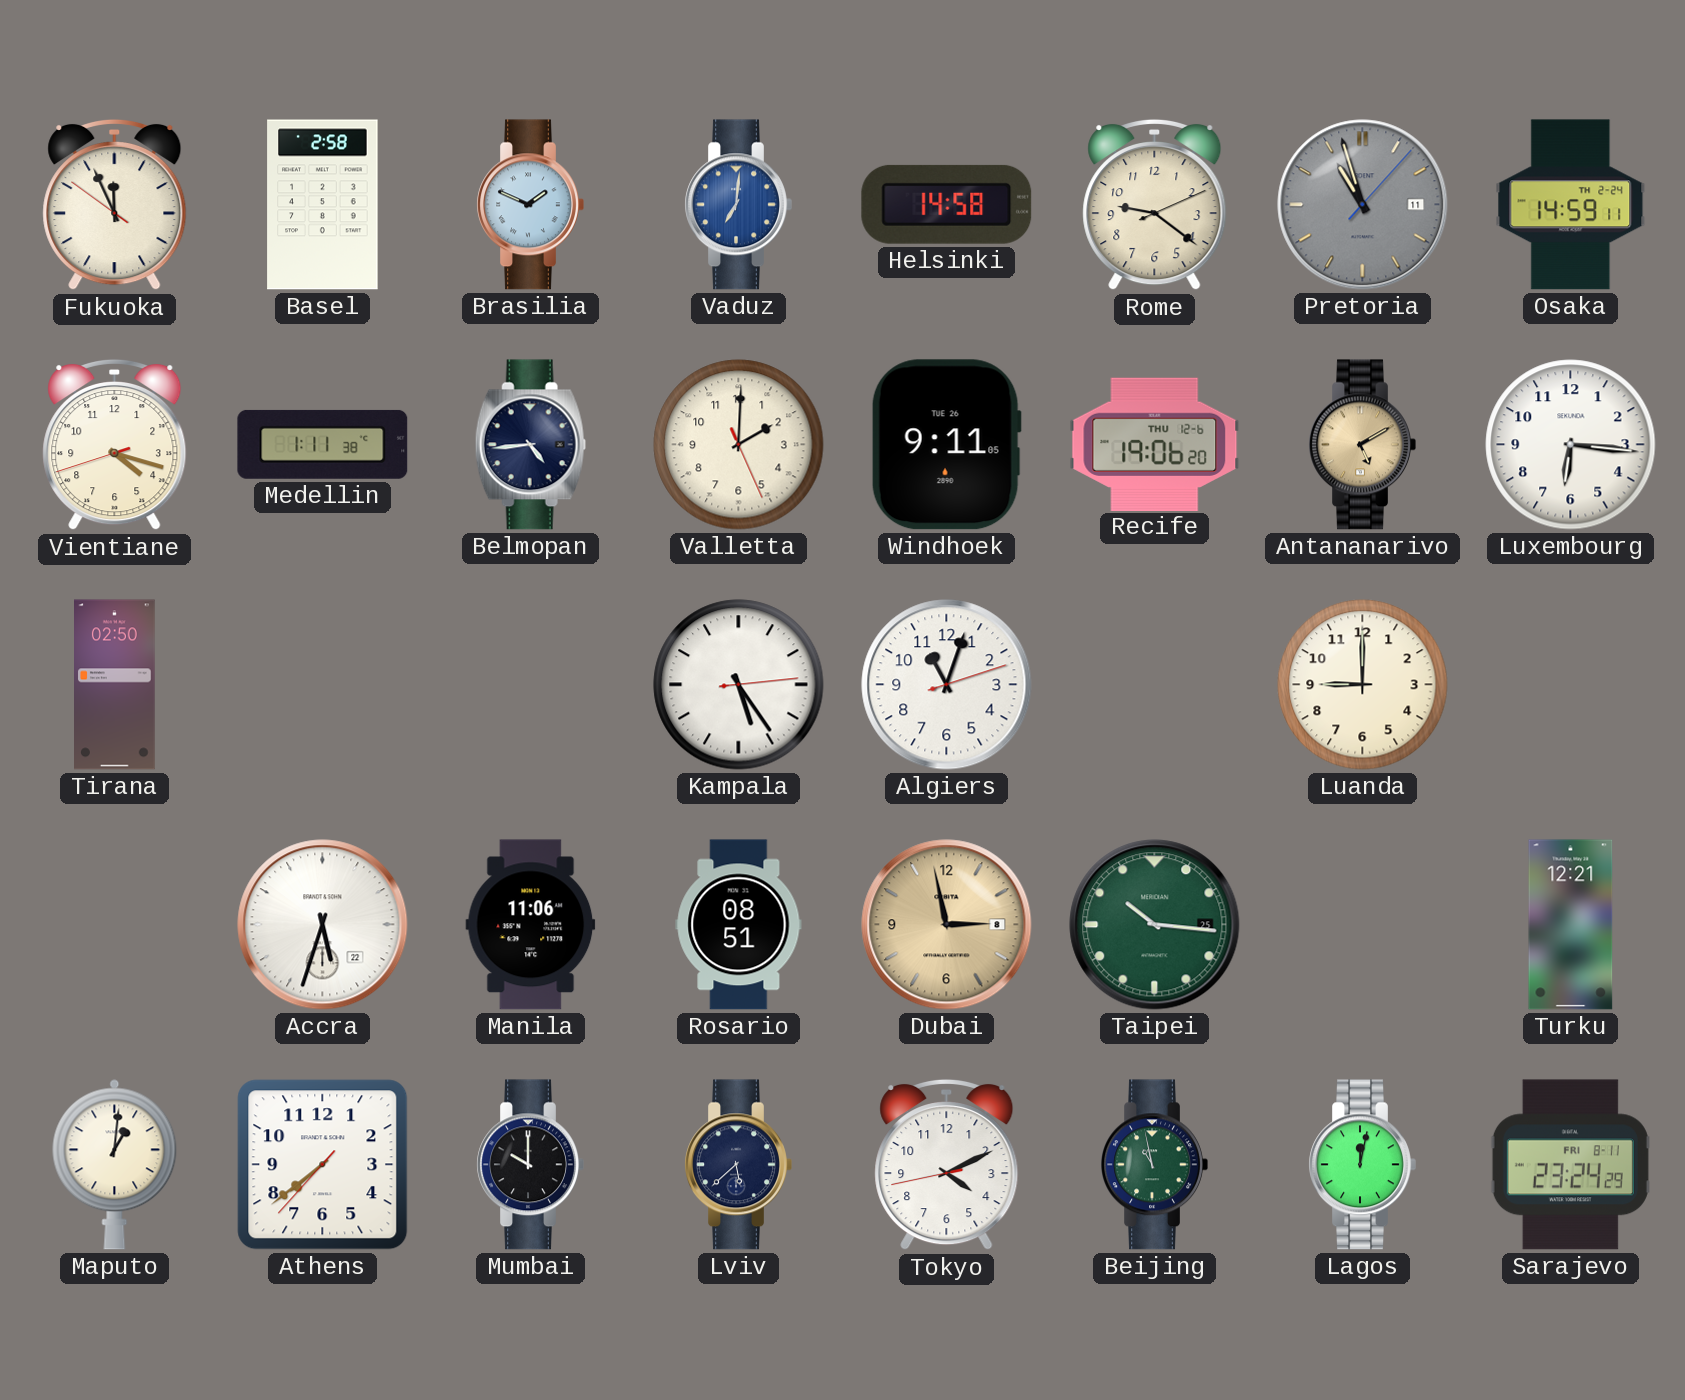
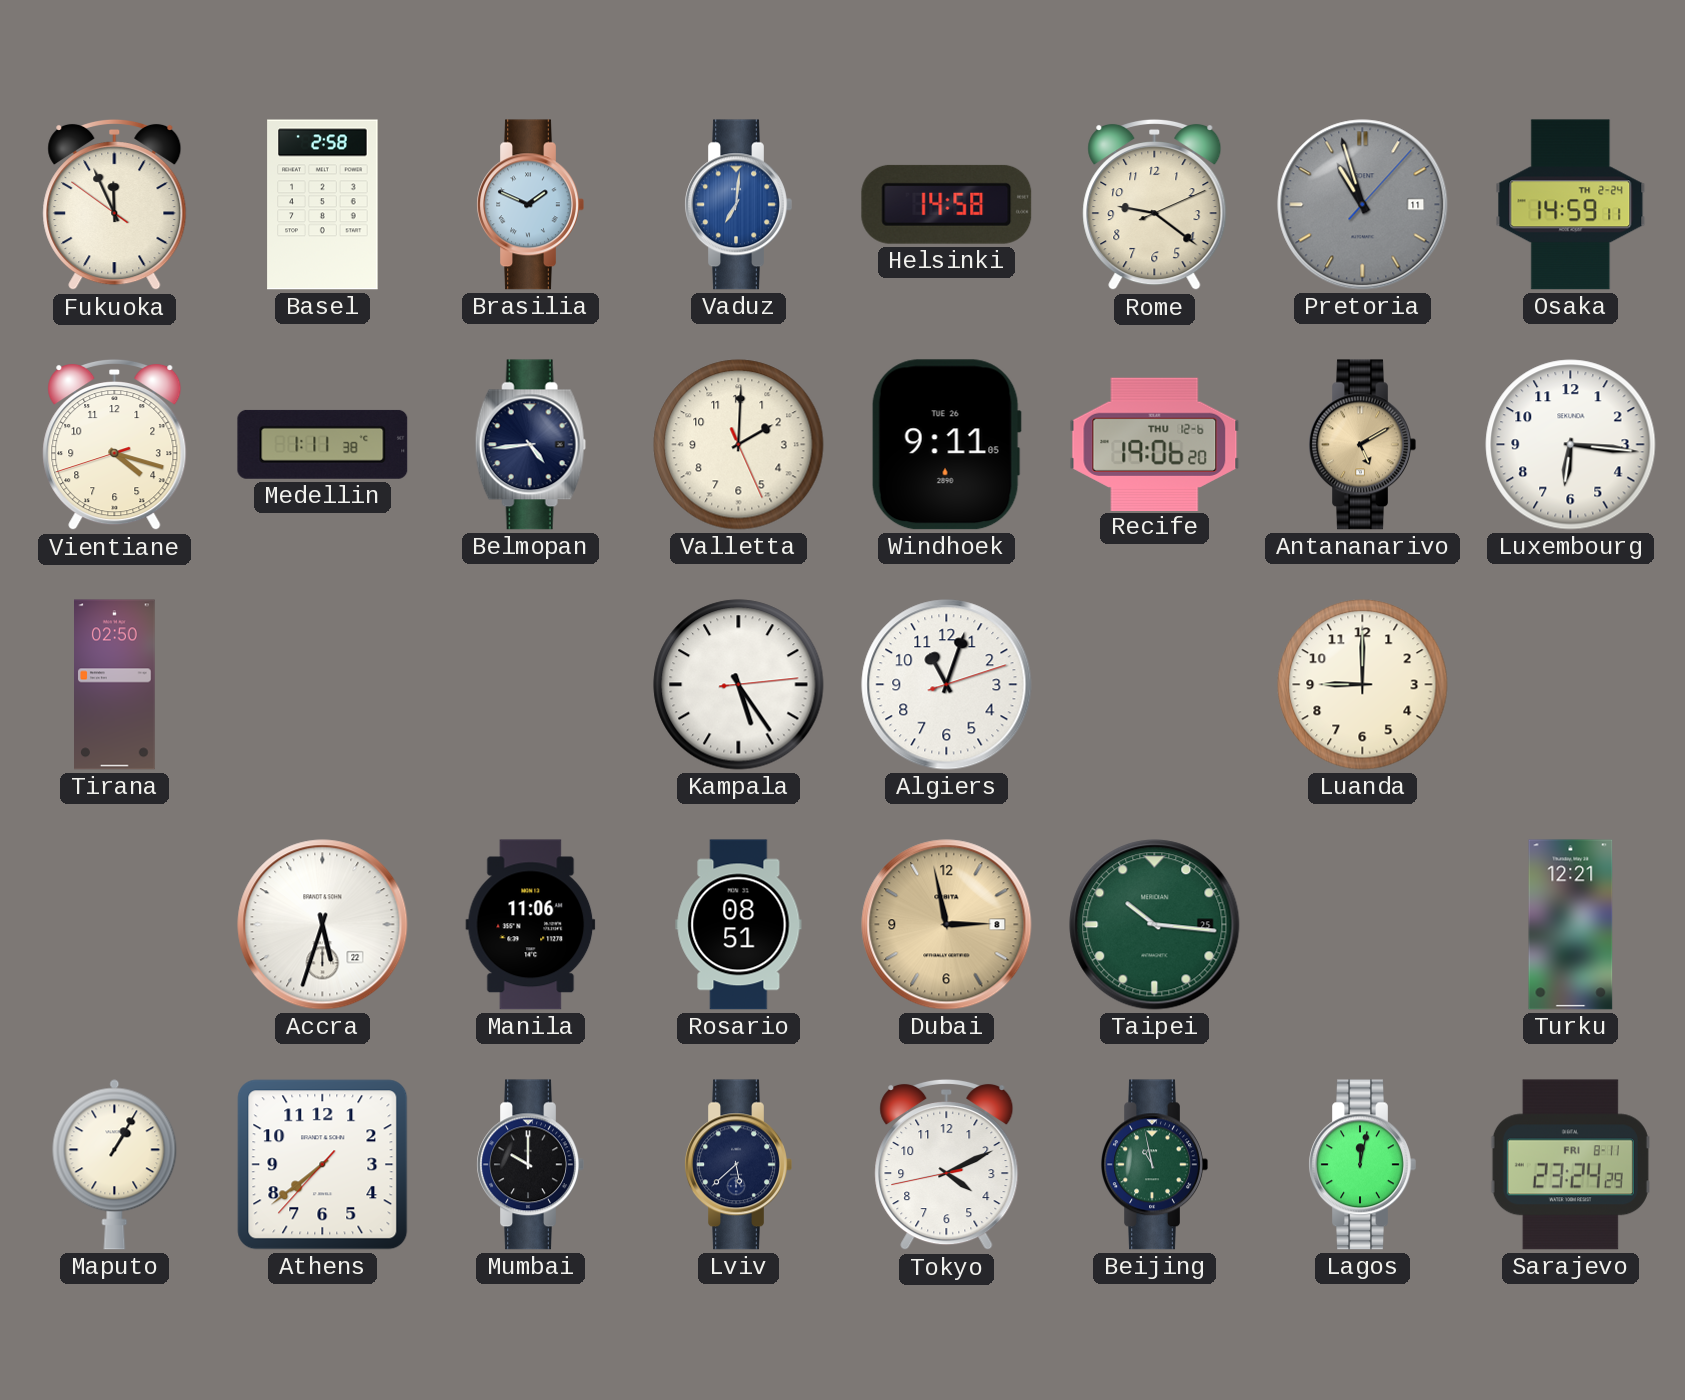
Maputo: 1:01 -> 1:05
